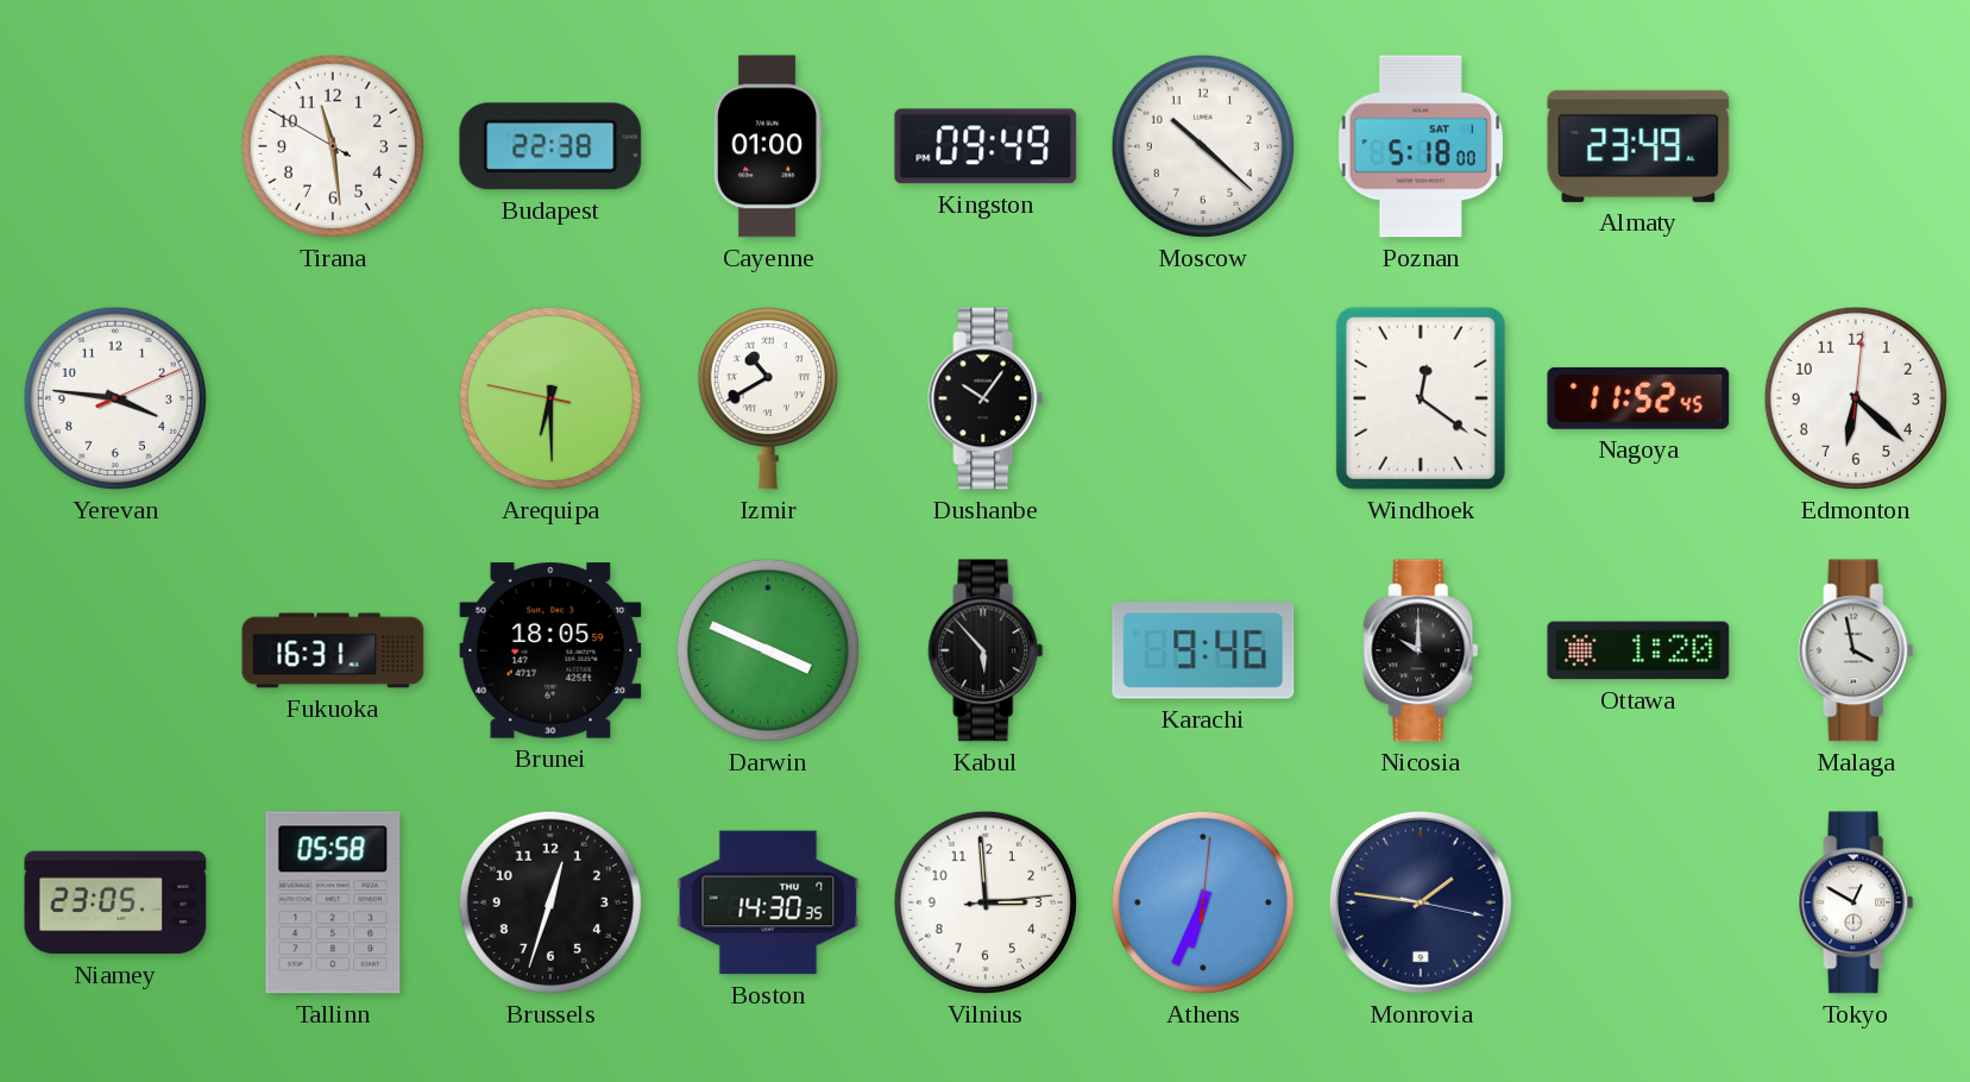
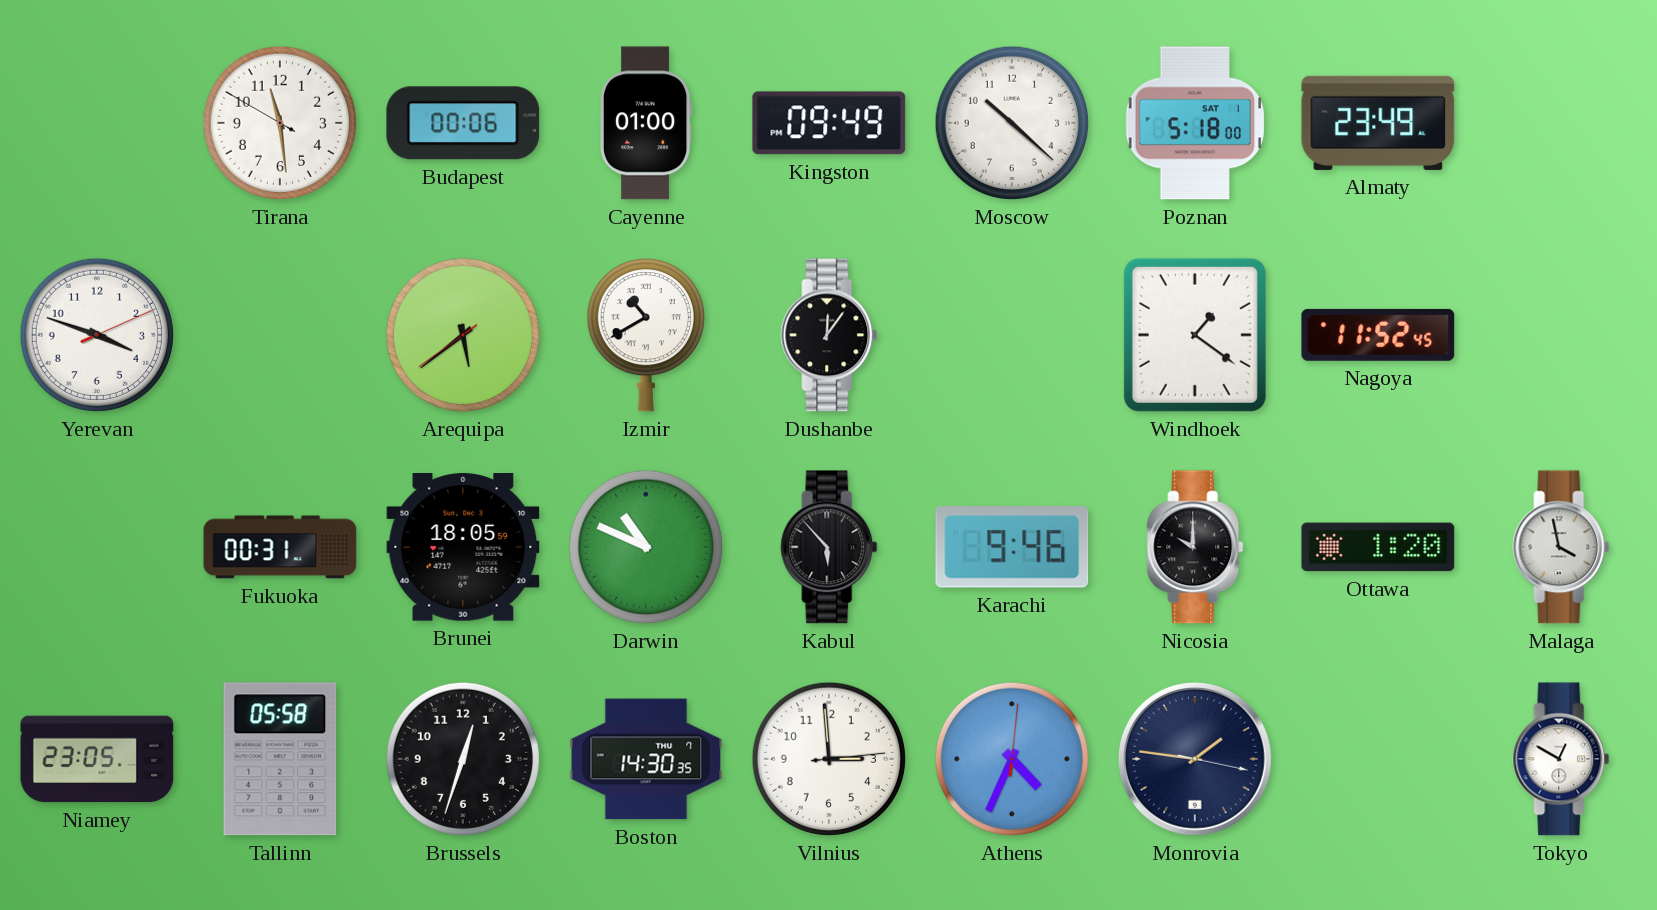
Budapest: 22:38 -> 00:06
Yerevan: 3:46 -> 3:48
Arequipa: 6:29 -> 5:38
Dushanbe: 10:06 -> 12:06
Windhoek: 12:21 -> 1:21
Edmonton: 6:22 -> none
Fukuoka: 16:31 -> 00:31
Darwin: 3:49 -> 10:49
Athens: 6:34 -> 4:34
